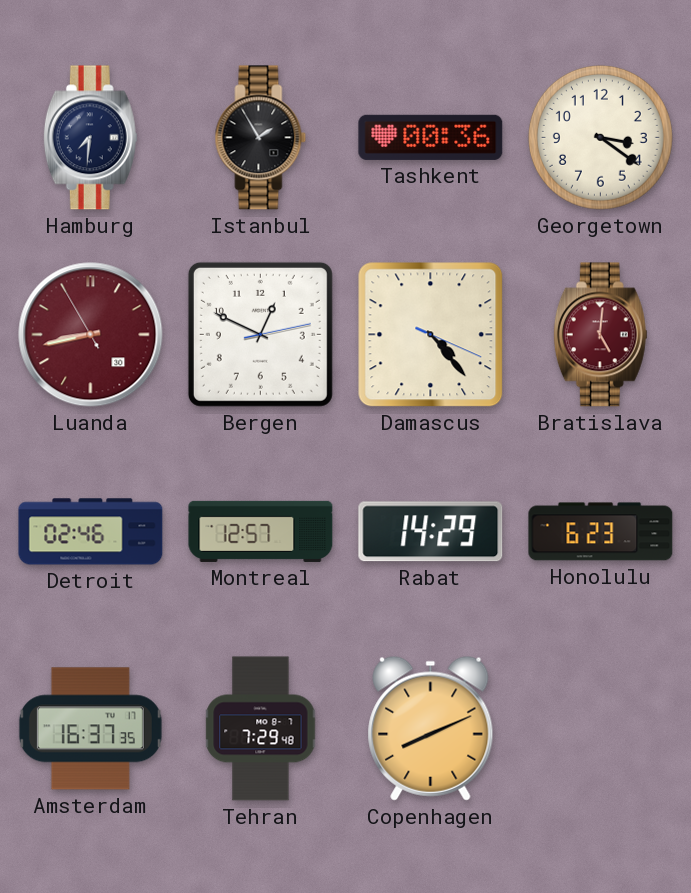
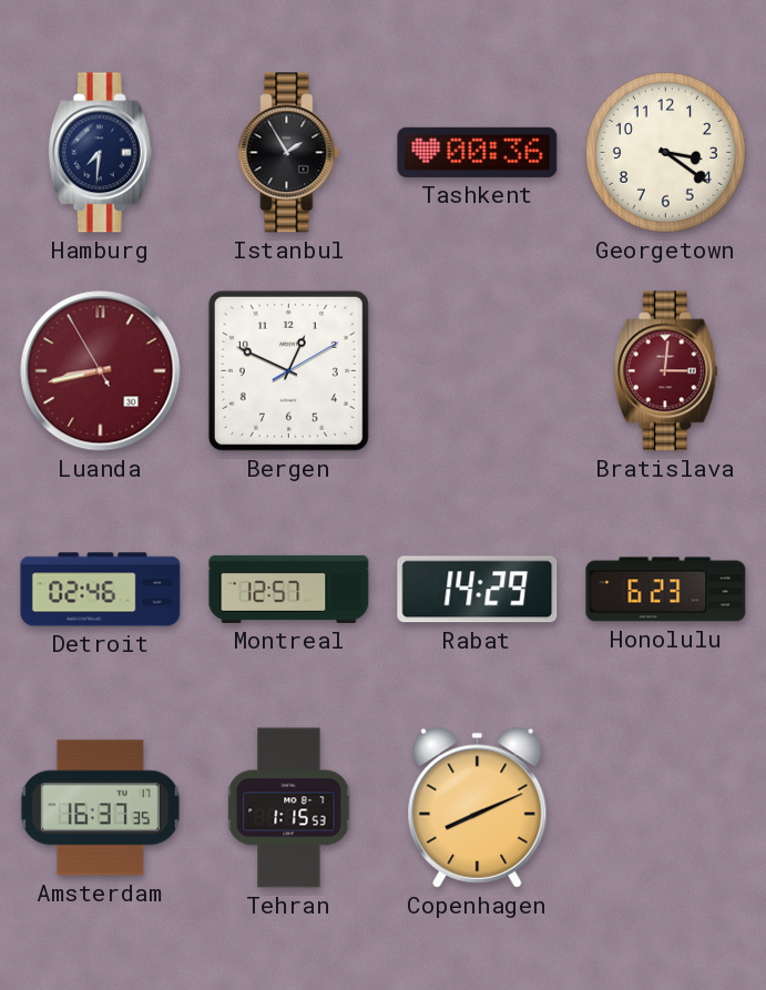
Bergen: 12:49:13 -> 12:49:10
Damascus: 4:23 -> none
Bratislava: 5:01 -> 3:01
Tehran: 7:29 -> 1:15
